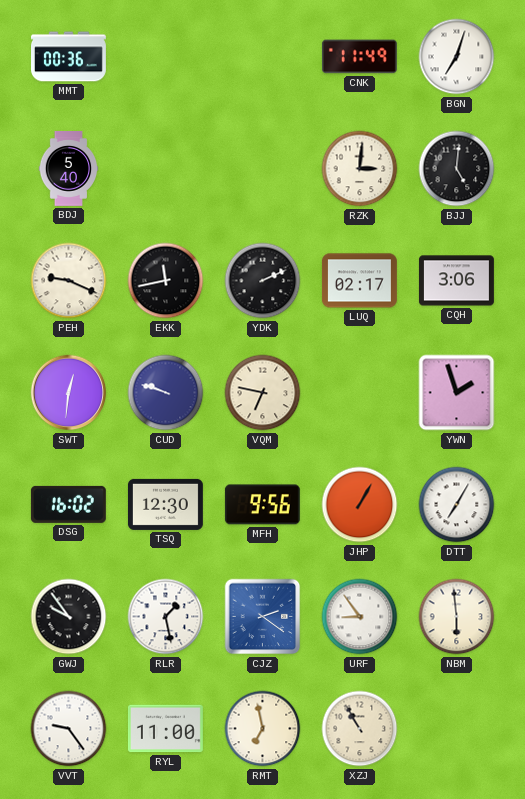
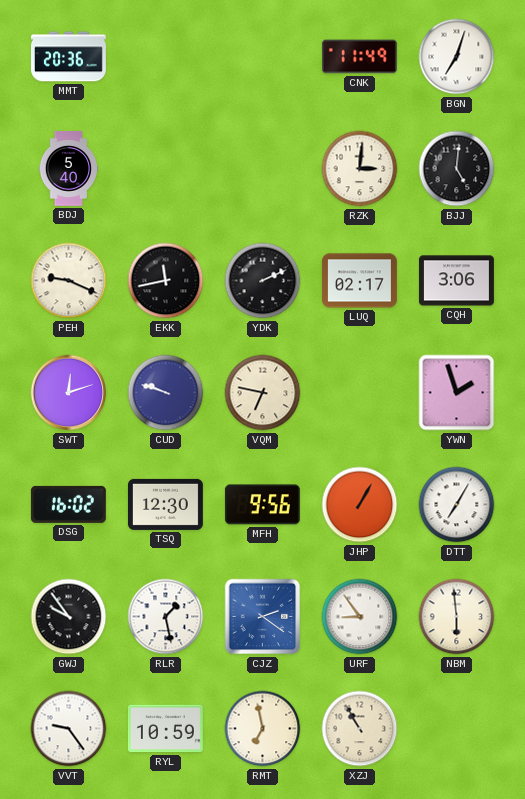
MMT: 00:36 -> 20:36
SWT: 12:31 -> 12:12
RYL: 11:00 -> 10:59
